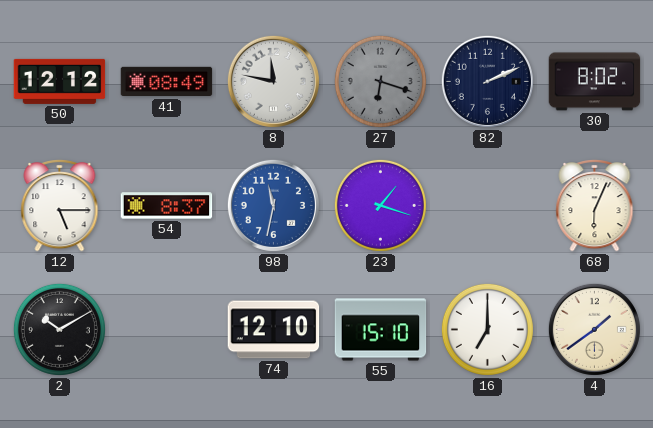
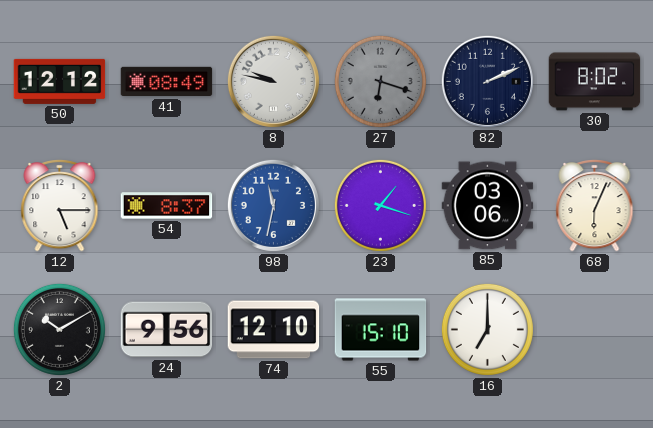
8: 11:47 -> 9:47
85: none -> 03:06
24: none -> 9:56
4: 1:39 -> none
